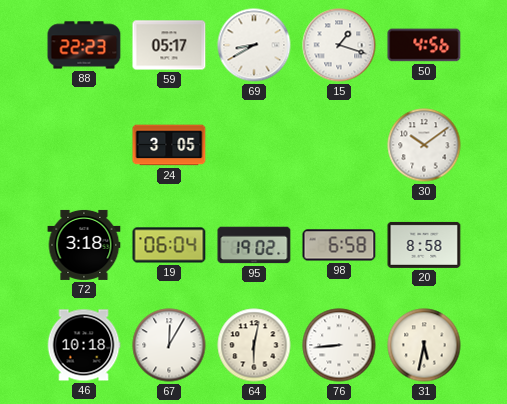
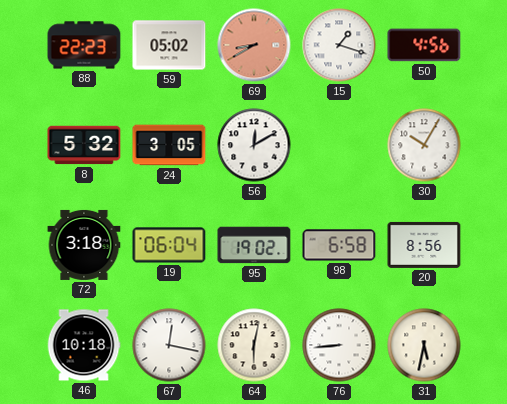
59: 05:17 -> 05:02
69 dial: white -> salmon
8: none -> 5:32
56: none -> 12:10
30: 10:09 -> 10:05
20: 8:58 -> 8:56
67: 12:05 -> 12:17
